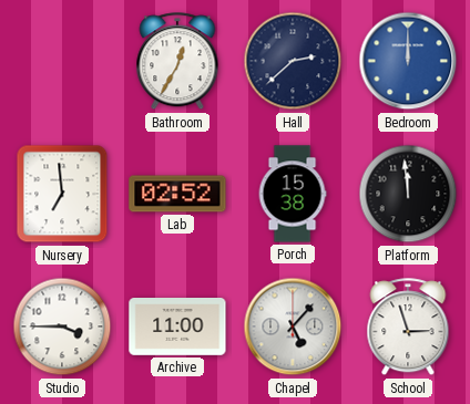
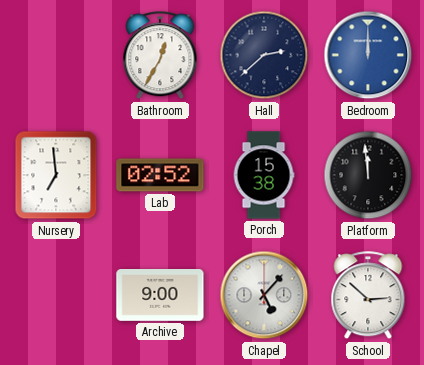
Studio: 3:45 -> none
Archive: 11:00 -> 9:00
School: 2:57 -> 2:52
